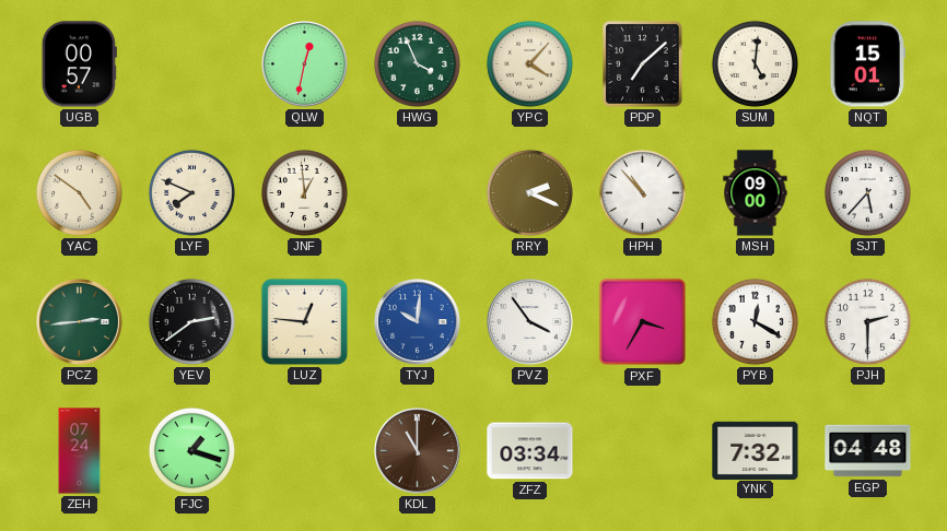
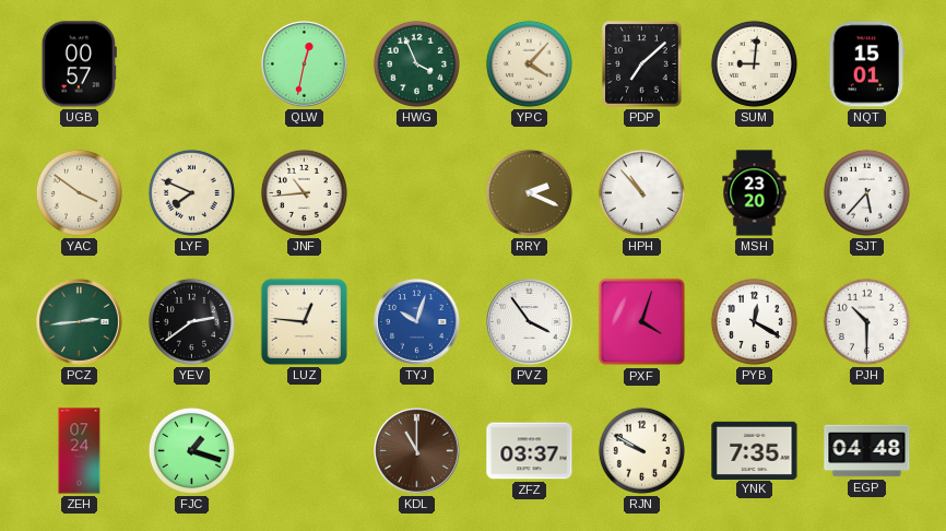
SUM: 5:01 -> 9:01
YAC: 4:51 -> 3:51
JNF: 12:59 -> 10:44
MSH: 09:00 -> 23:20
TYJ: 10:01 -> 10:03
PXF: 3:35 -> 4:03
PJH: 2:30 -> 10:30
ZFZ: 03:34 -> 03:37
RJN: none -> 9:50
YNK: 7:32 -> 7:35
